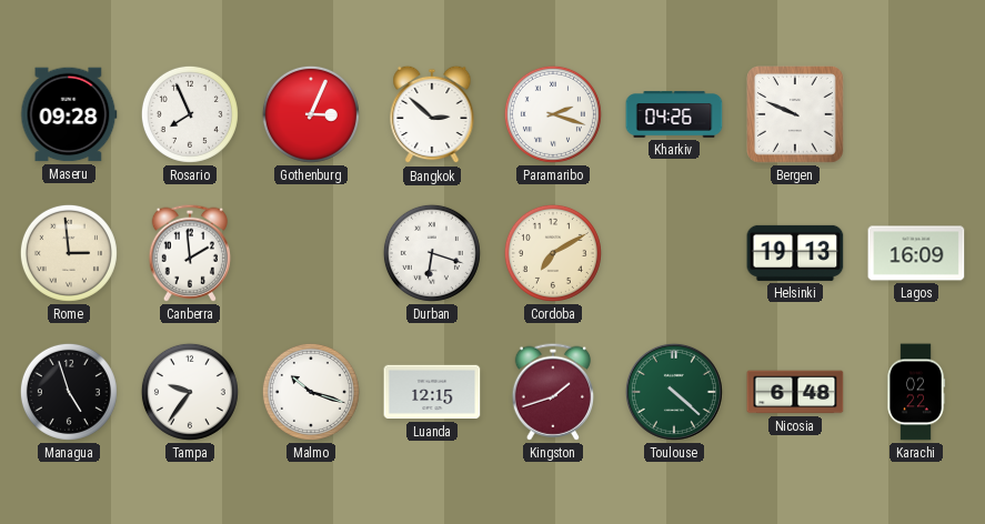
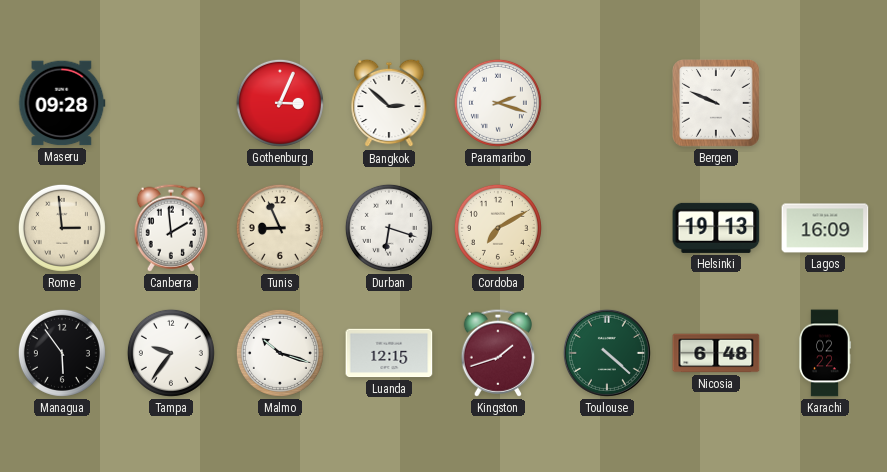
Rosario: 7:56 -> none
Kharkiv: 04:26 -> none
Tunis: none -> 8:56
Managua: 4:57 -> 5:54
